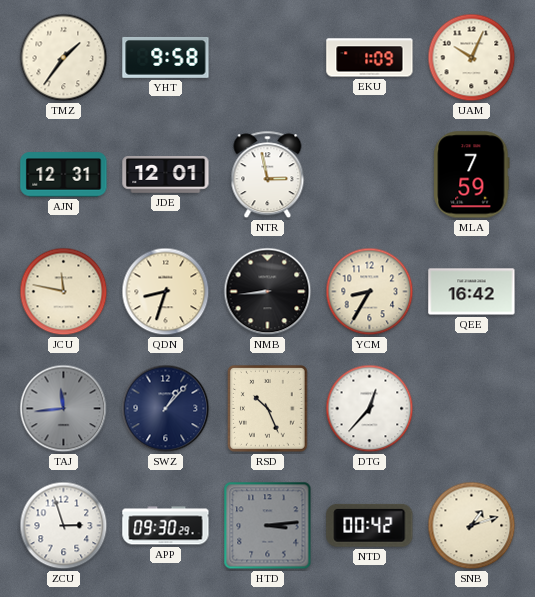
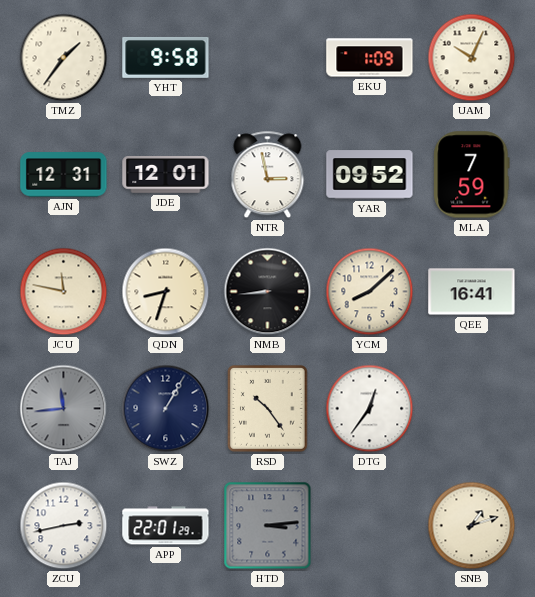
YAR: none -> 09:52
YCM: 8:35 -> 8:08
QEE: 16:42 -> 16:41
SWZ: 1:07 -> 1:05
RSD: 10:26 -> 10:24
DTG: 12:37 -> 12:36
ZCU: 2:57 -> 2:43
APP: 09:30 -> 22:01
NTD: 00:42 -> none
